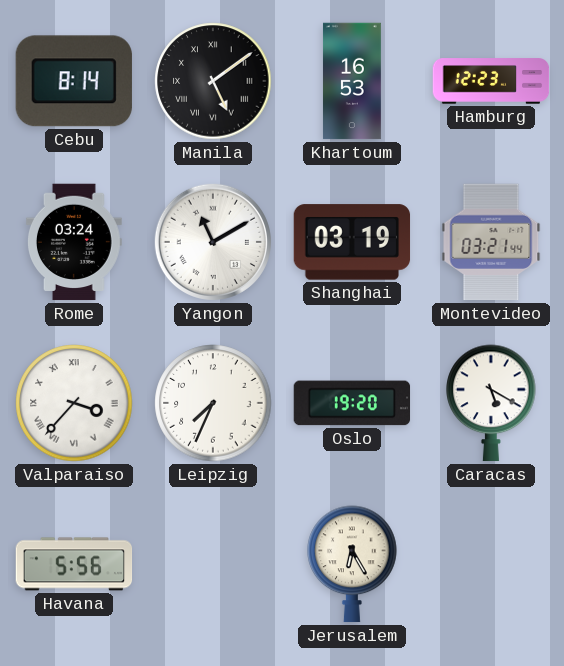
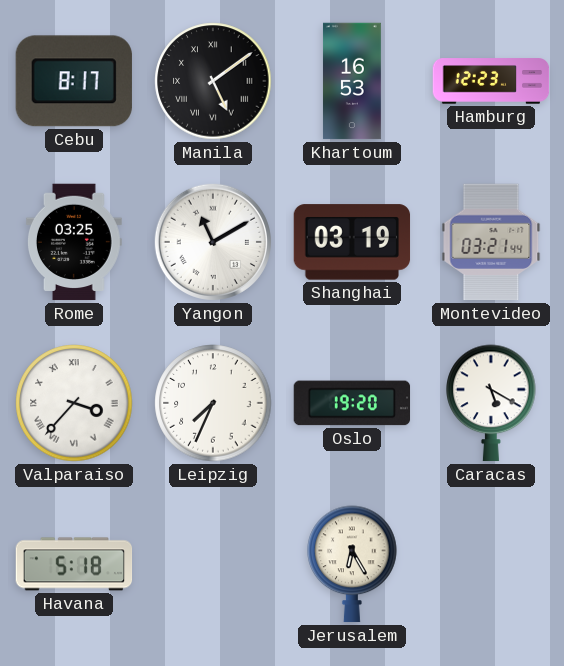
Cebu: 8:14 -> 8:17
Rome: 03:24 -> 03:25
Havana: 5:56 -> 5:18
